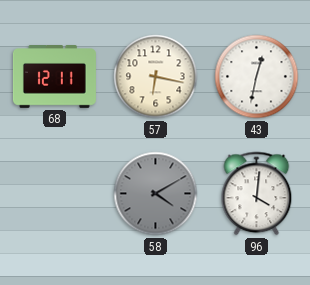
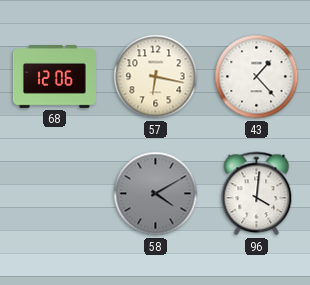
68: 12:11 -> 12:06
43: 12:32 -> 1:23
